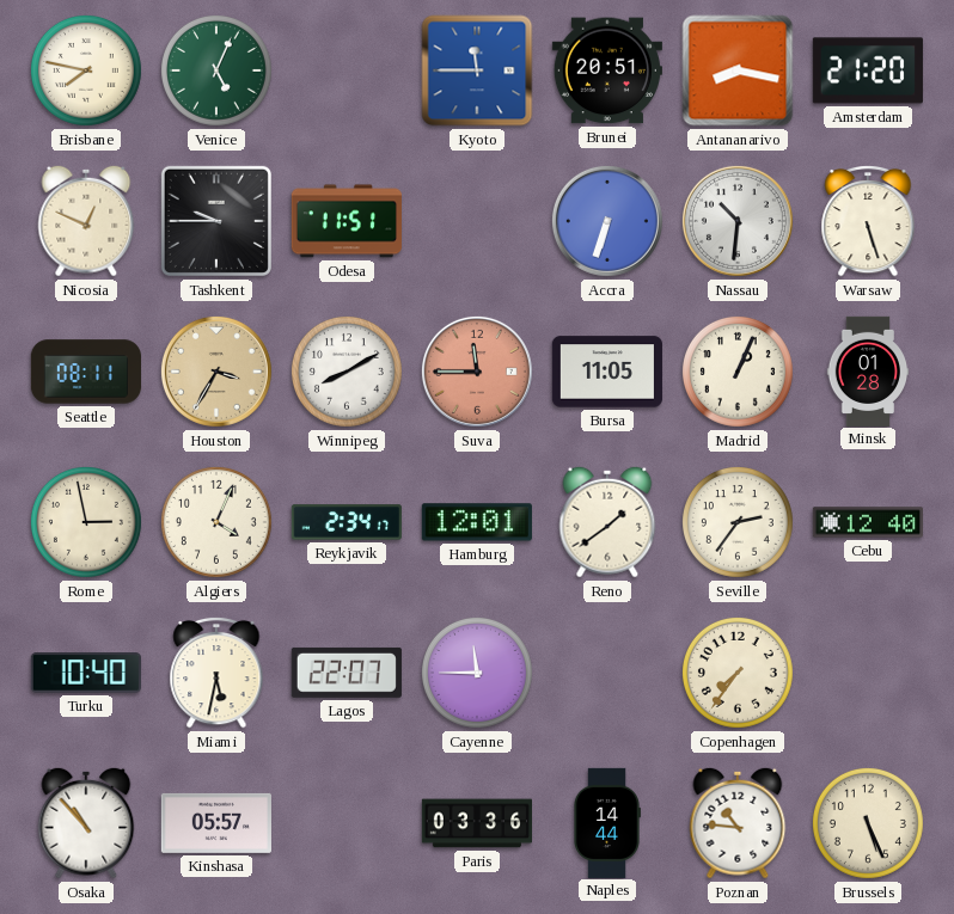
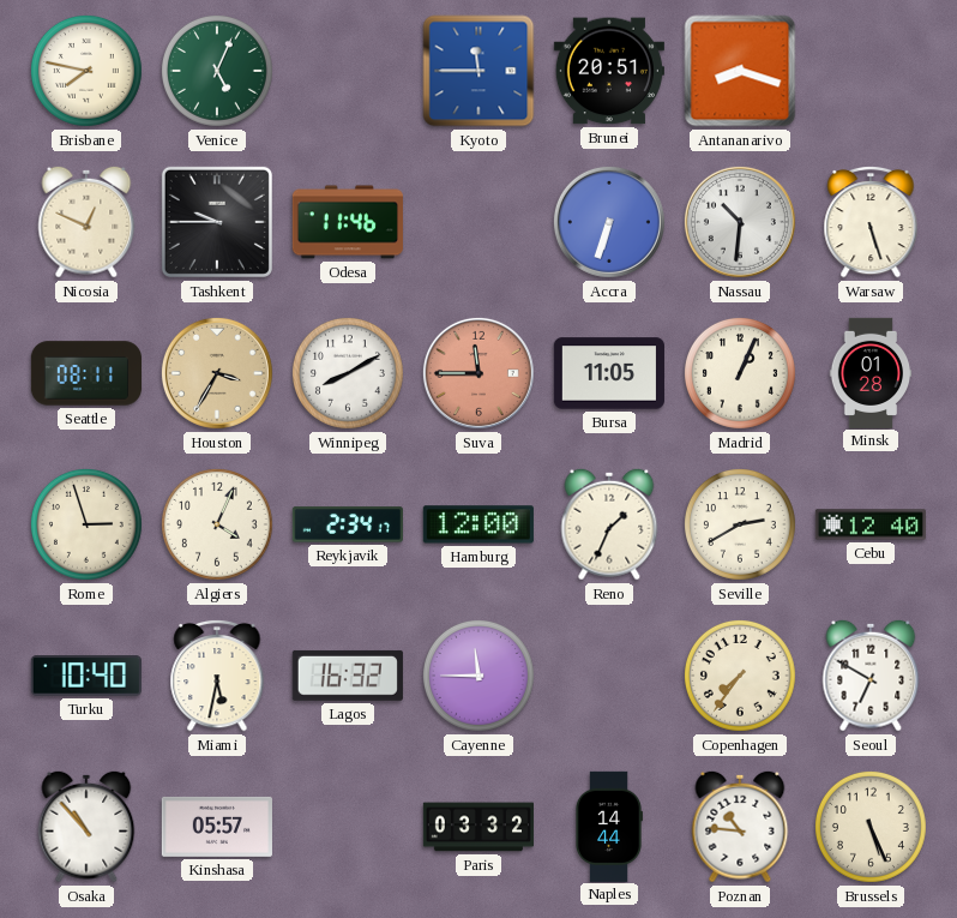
Antananarivo: 8:17 -> 8:18
Amsterdam: 21:20 -> none
Odesa: 11:51 -> 11:46
Rome: 2:58 -> 2:57
Hamburg: 12:01 -> 12:00
Reno: 1:39 -> 1:34
Seville: 2:36 -> 2:40
Lagos: 22:07 -> 16:32
Seoul: none -> 6:50
Paris: 03:36 -> 03:32
